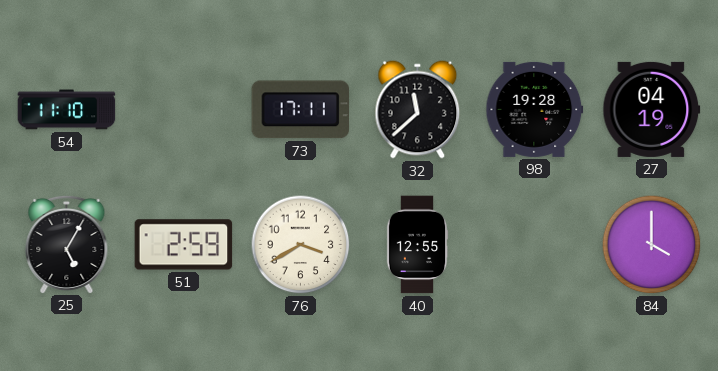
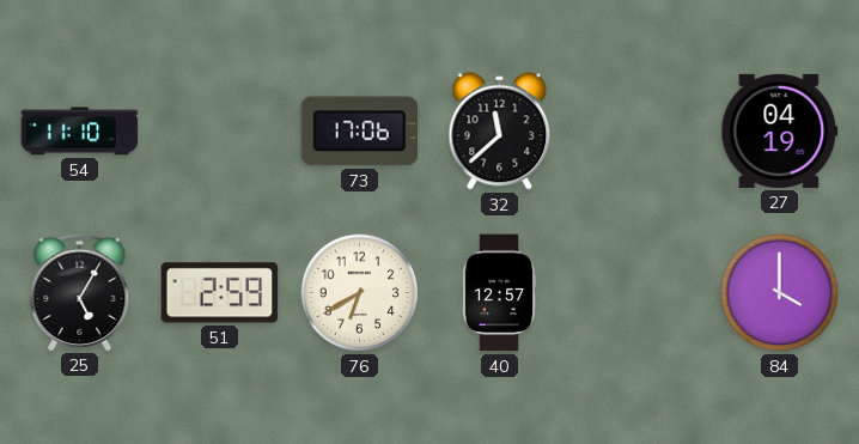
73: 17:11 -> 17:06
98: 19:28 -> none
76: 3:40 -> 6:40
40: 12:55 -> 12:57
